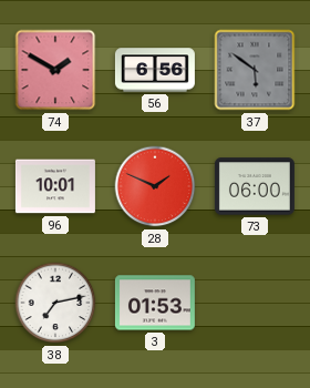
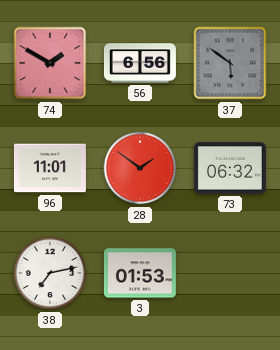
96: 10:01 -> 11:01
28: 1:49 -> 1:51
73: 06:00 -> 06:32
